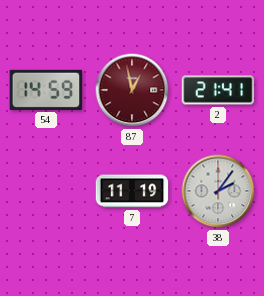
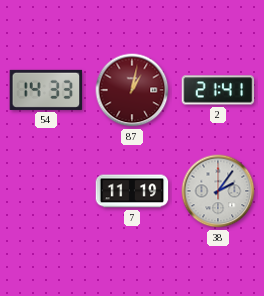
54: 14:59 -> 14:33
87: 12:58 -> 1:02
